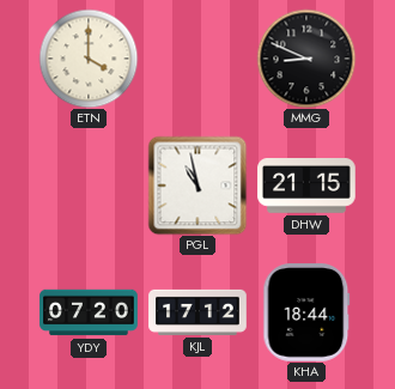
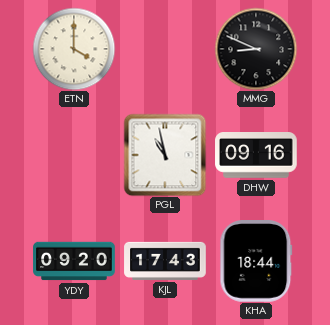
DHW: 21:15 -> 09:16
YDY: 07:20 -> 09:20
KJL: 17:12 -> 17:43
